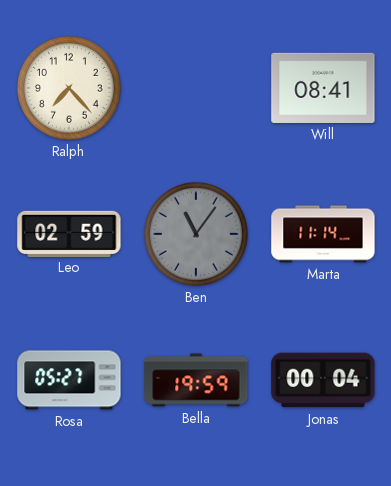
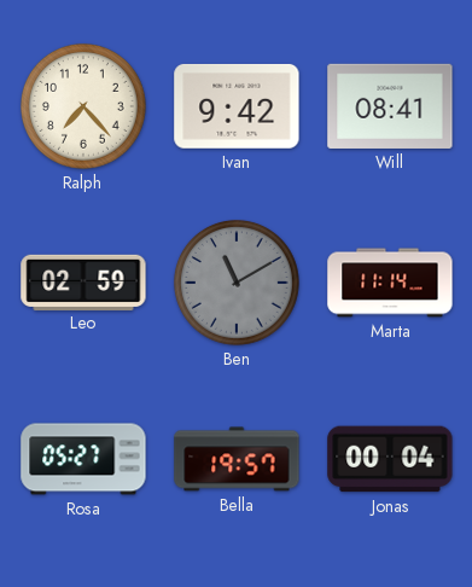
Ivan: none -> 9:42
Ben: 11:06 -> 11:10
Bella: 19:59 -> 19:57
